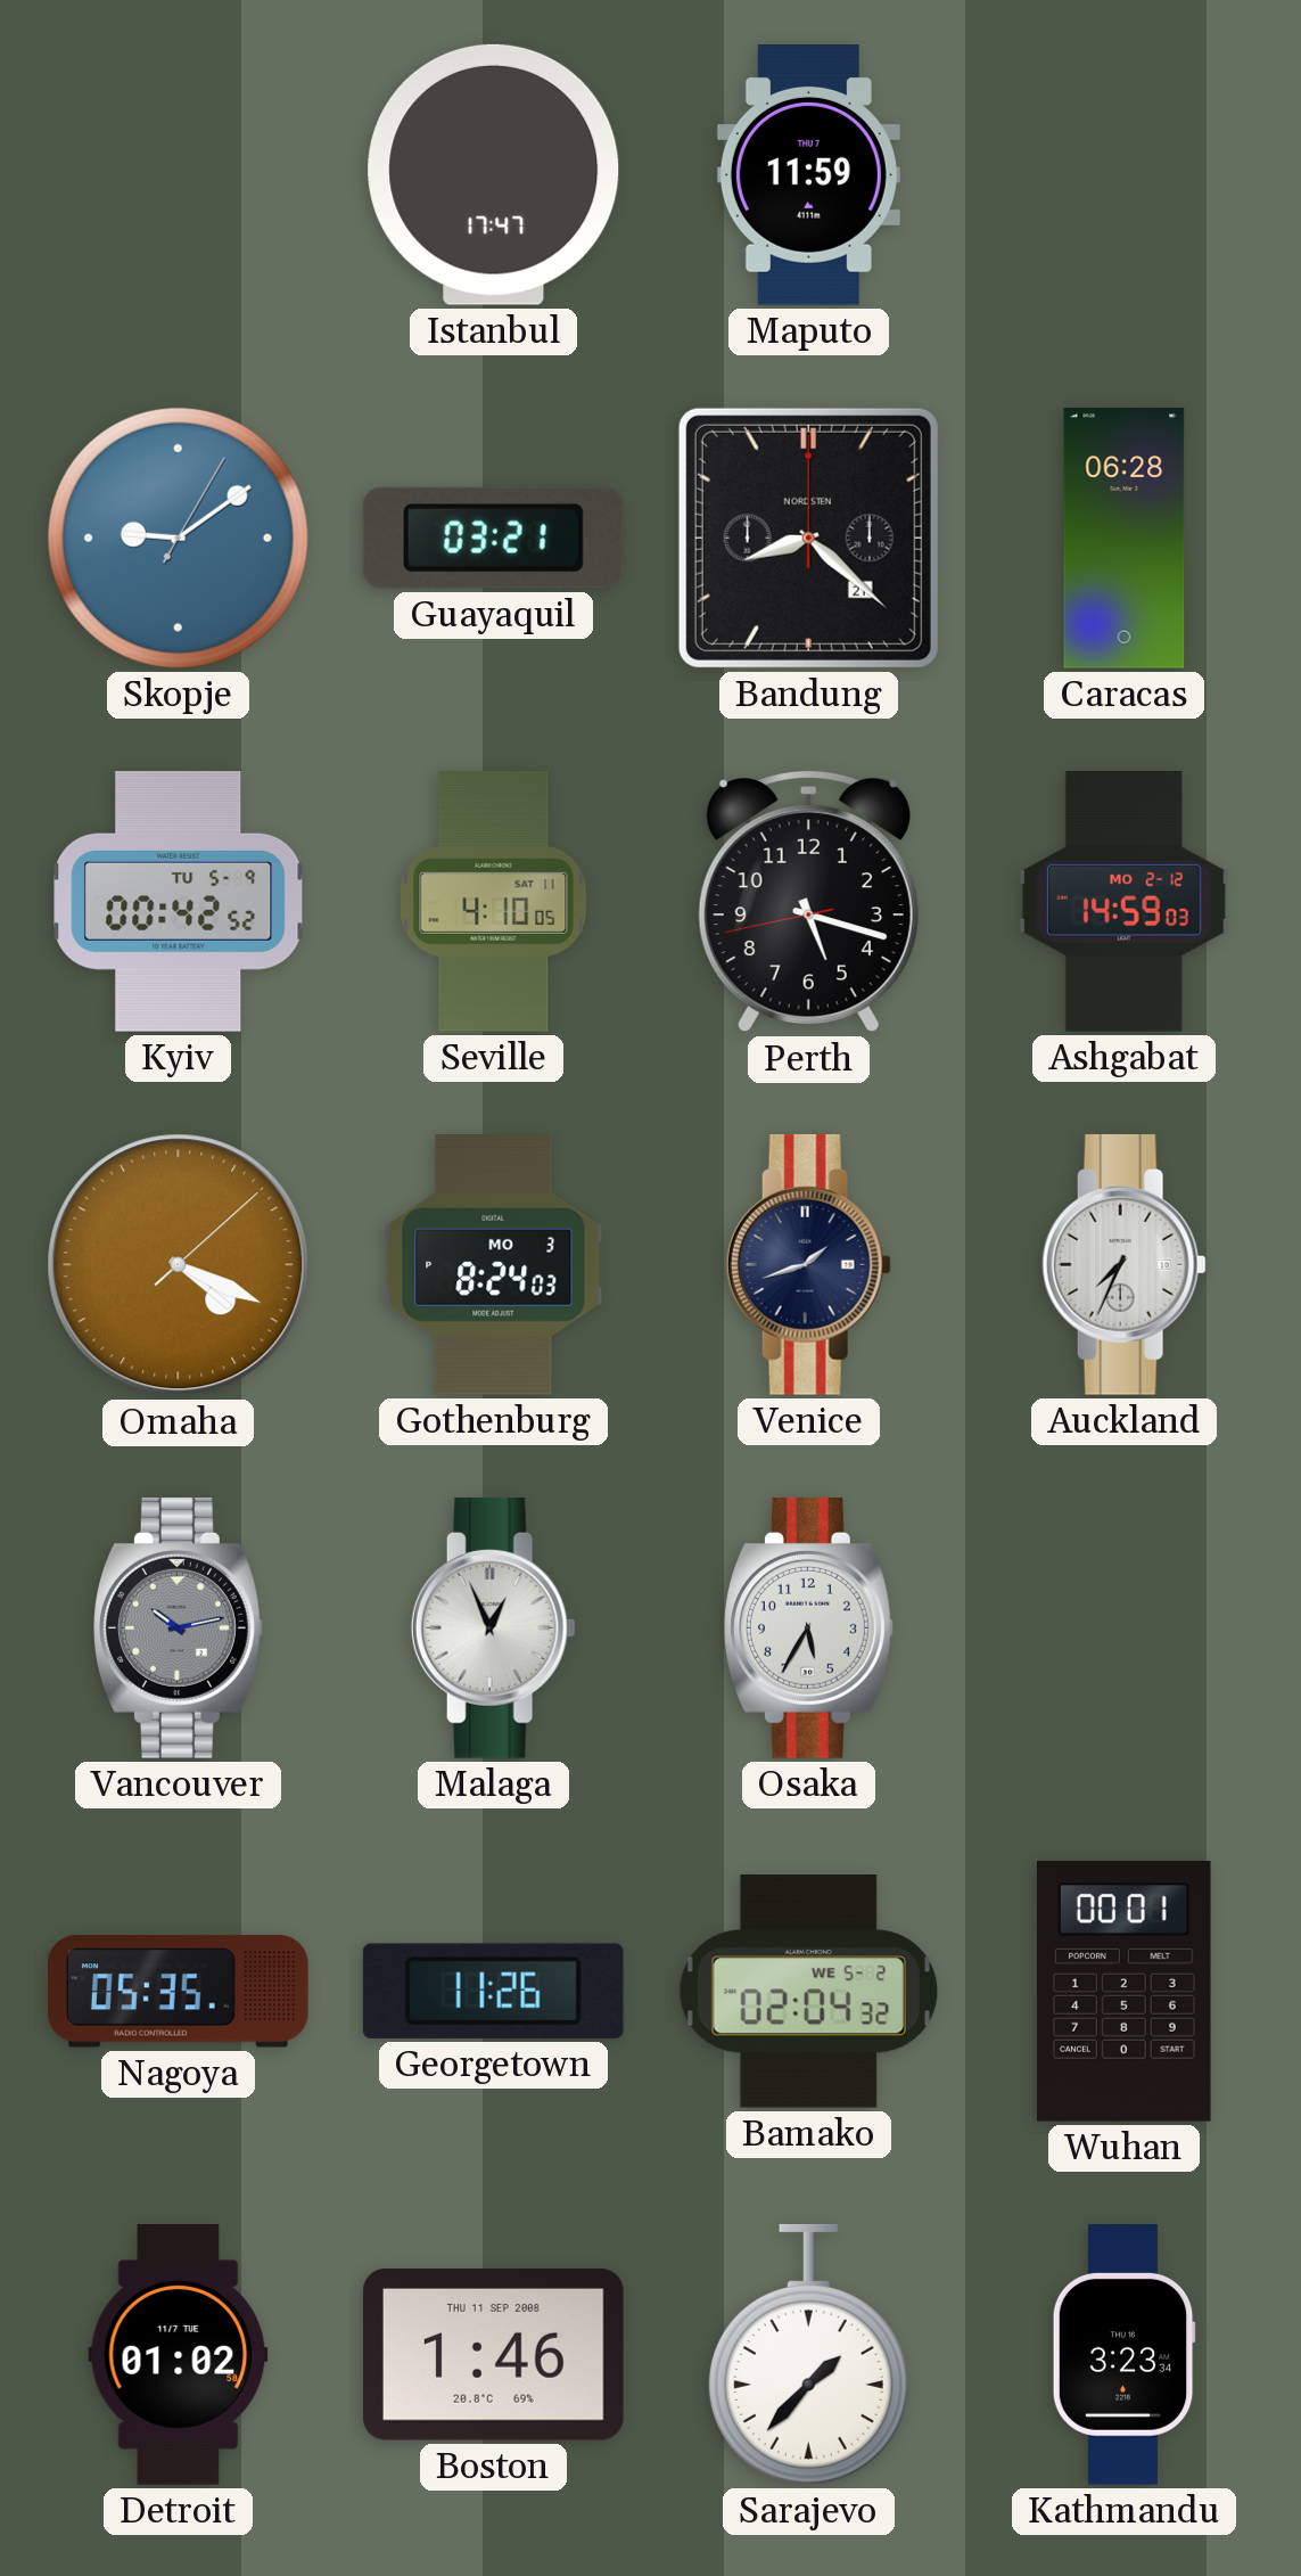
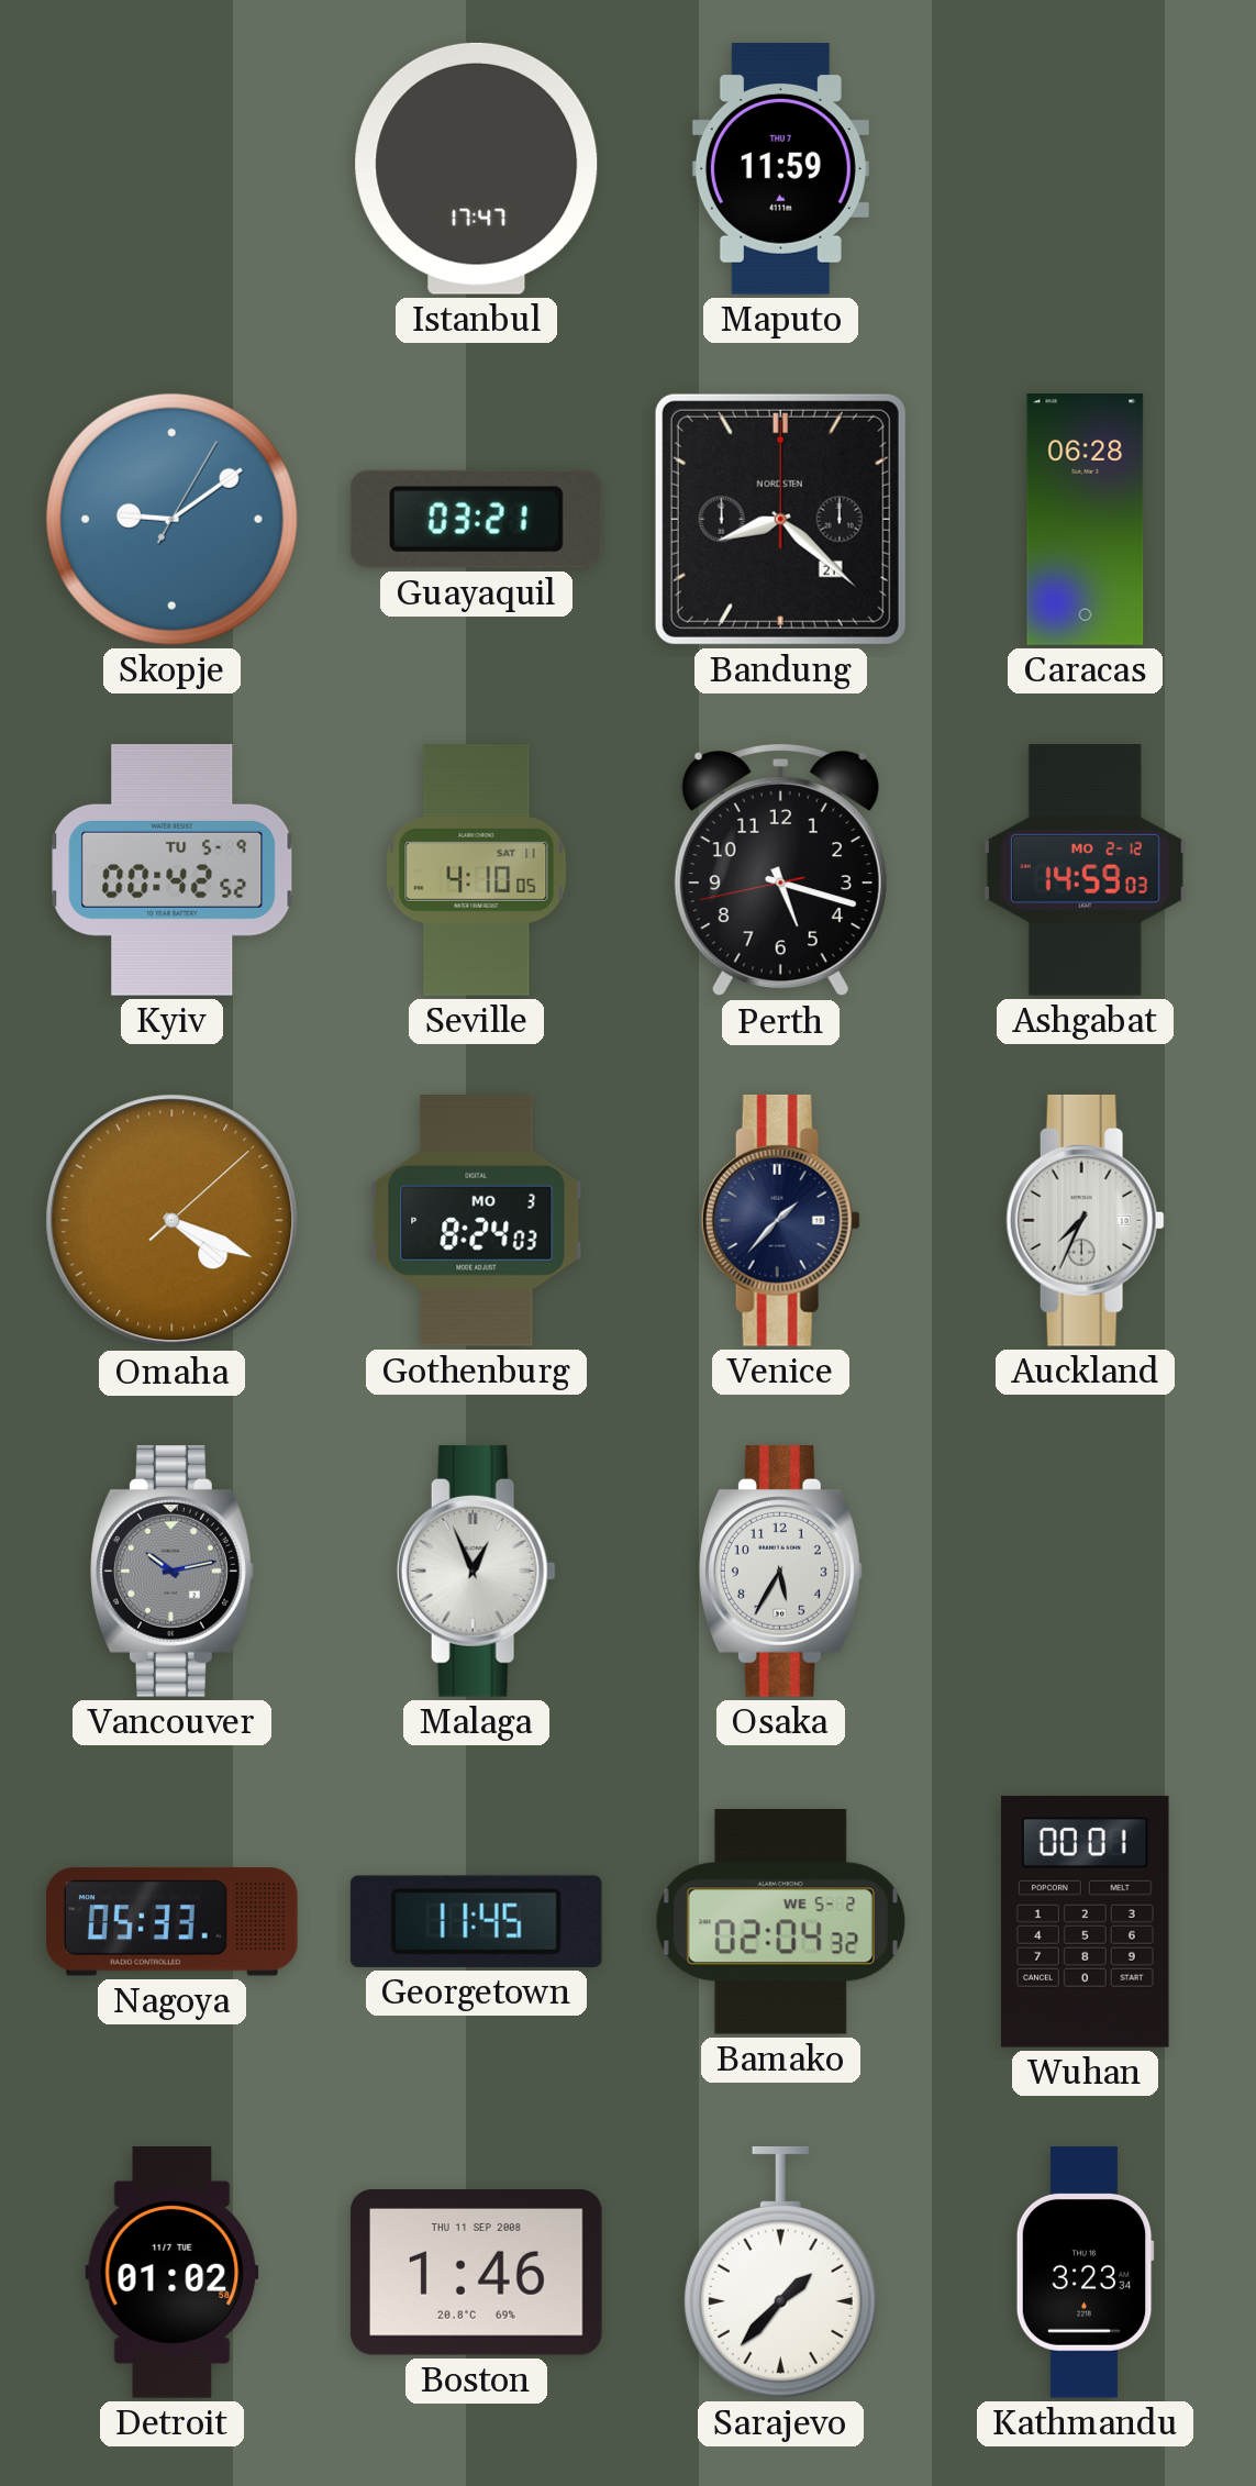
Venice: 1:42 -> 1:37
Nagoya: 05:35 -> 05:33
Georgetown: 11:26 -> 11:45
